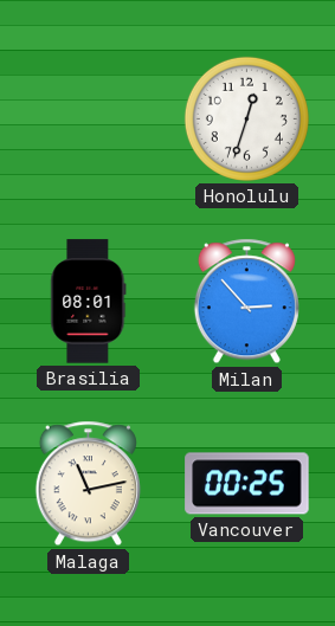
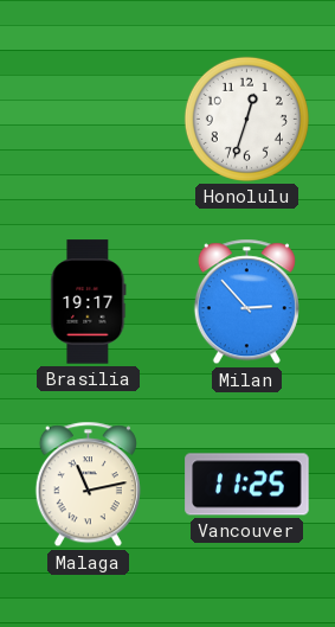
Brasilia: 08:01 -> 19:17
Vancouver: 00:25 -> 11:25
